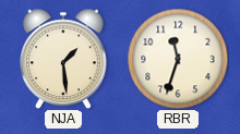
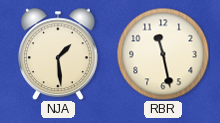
RBR: 11:33 -> 11:28
